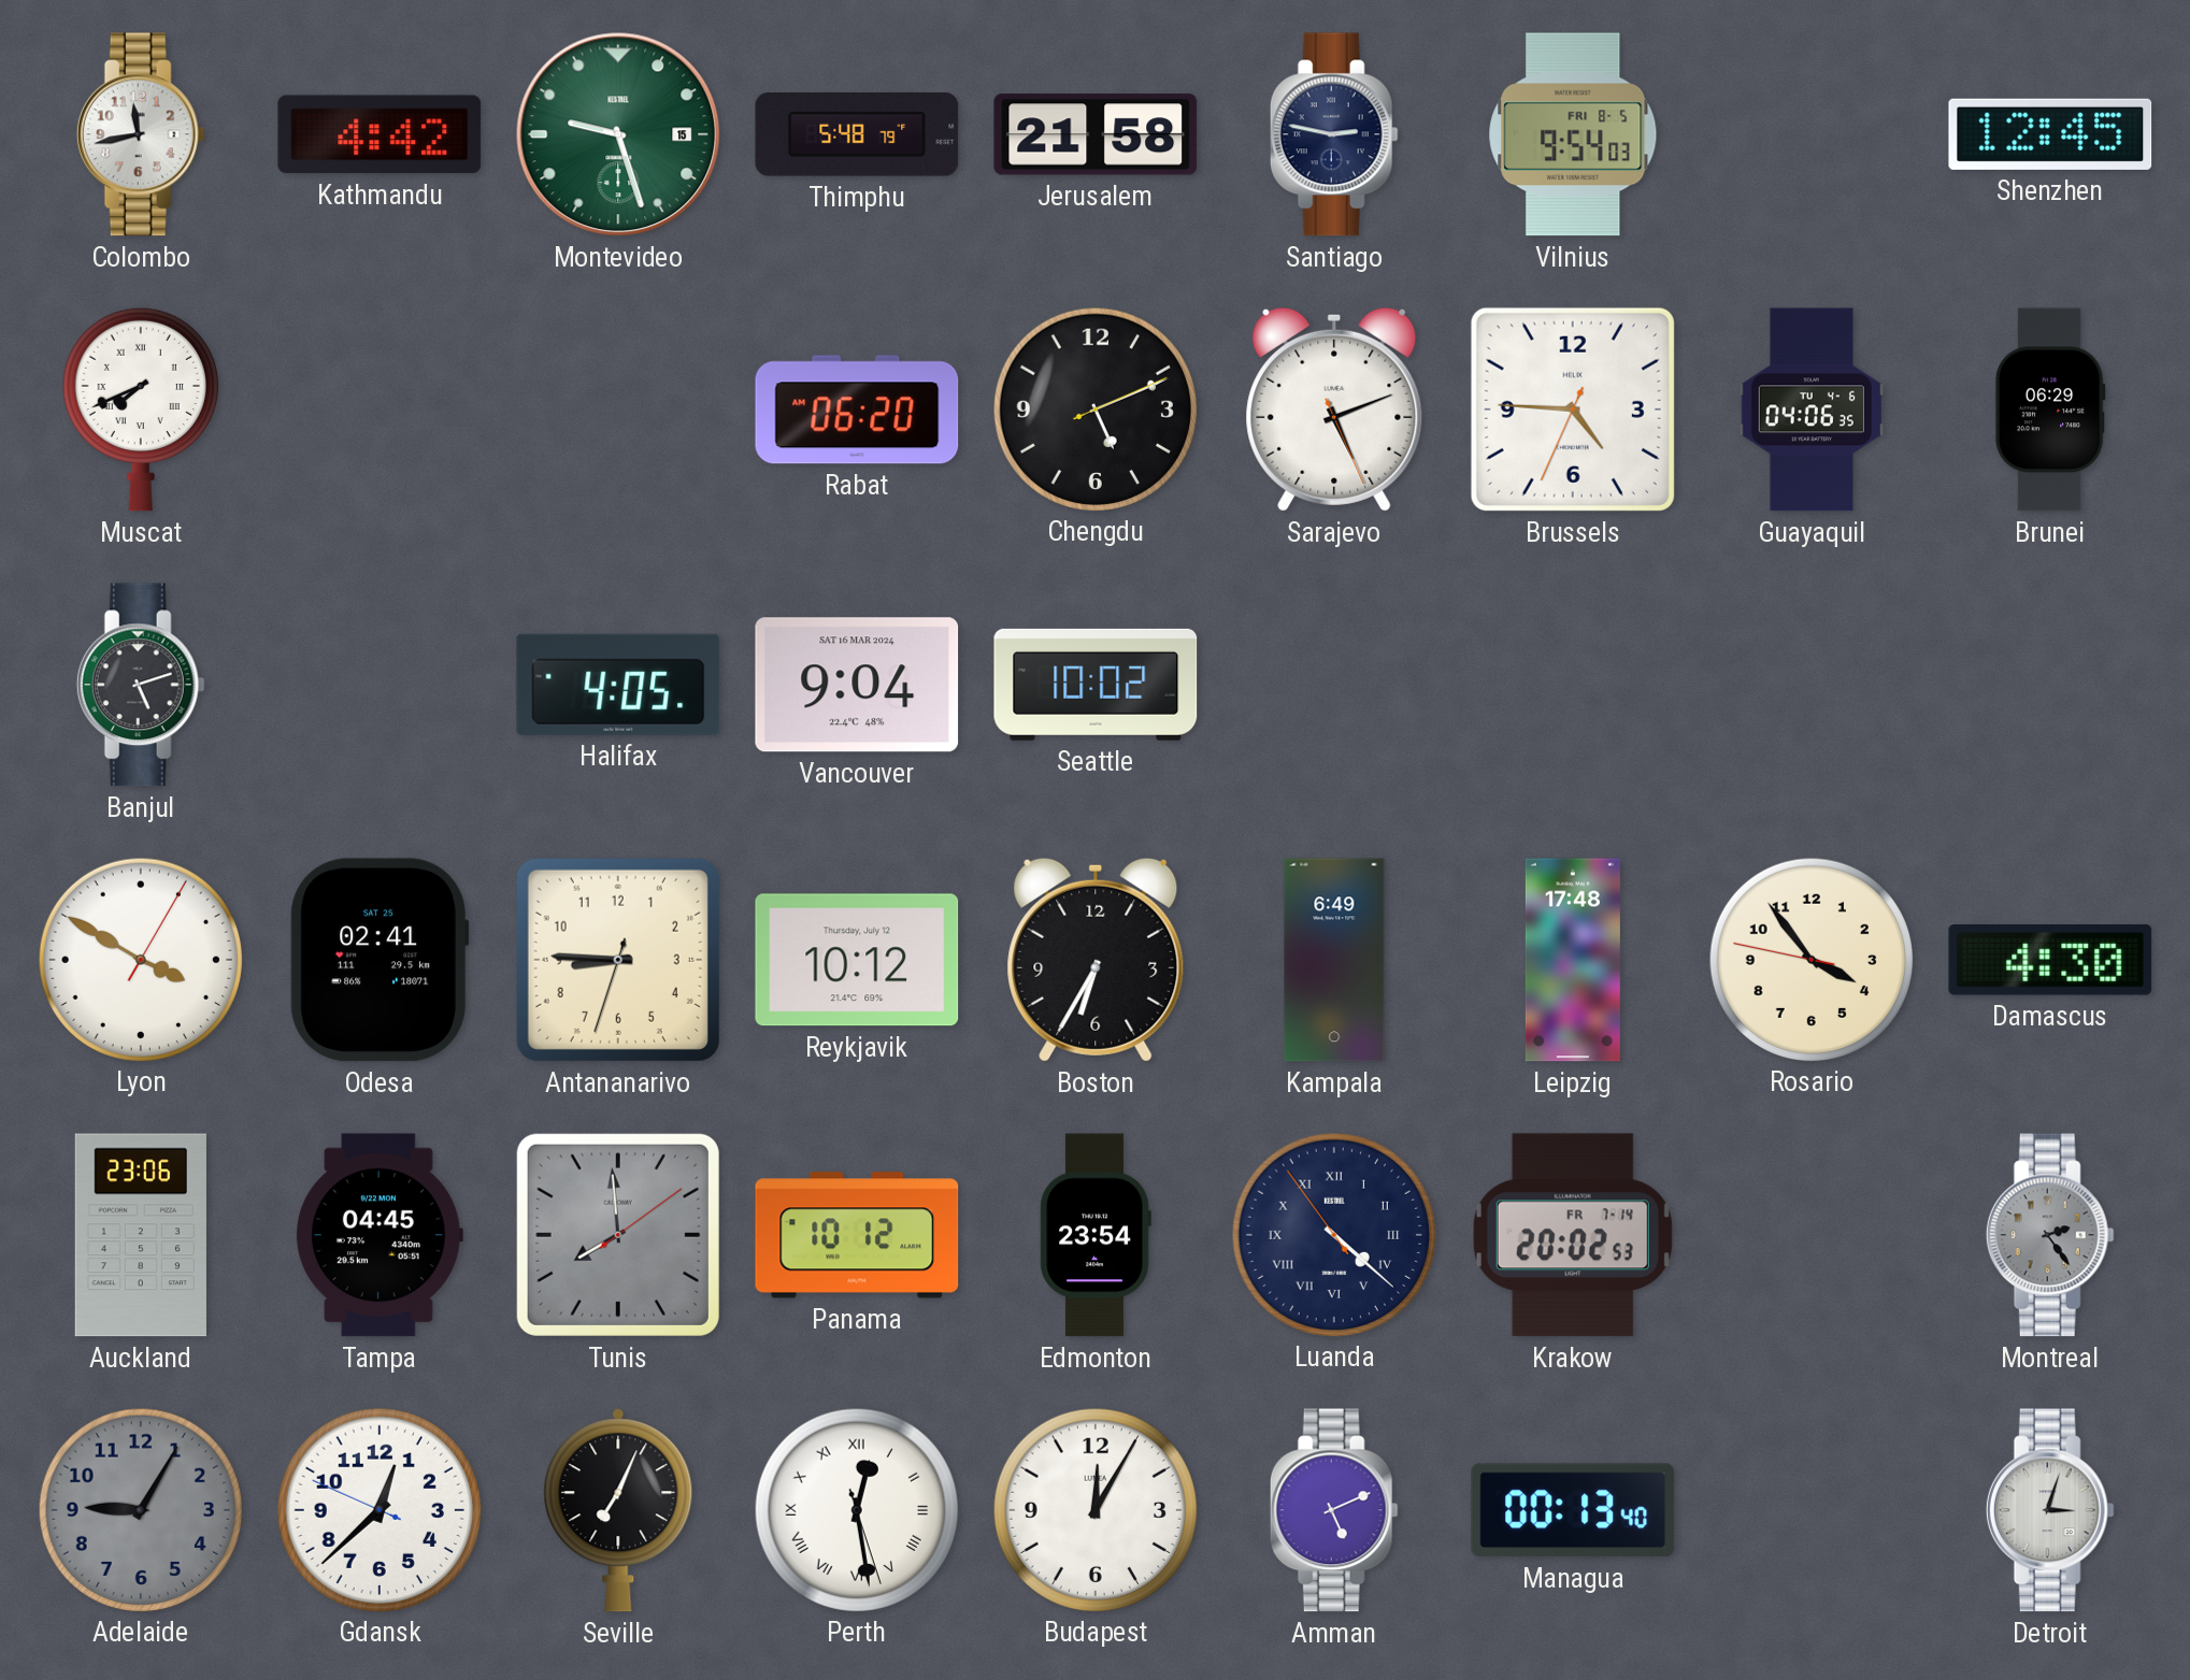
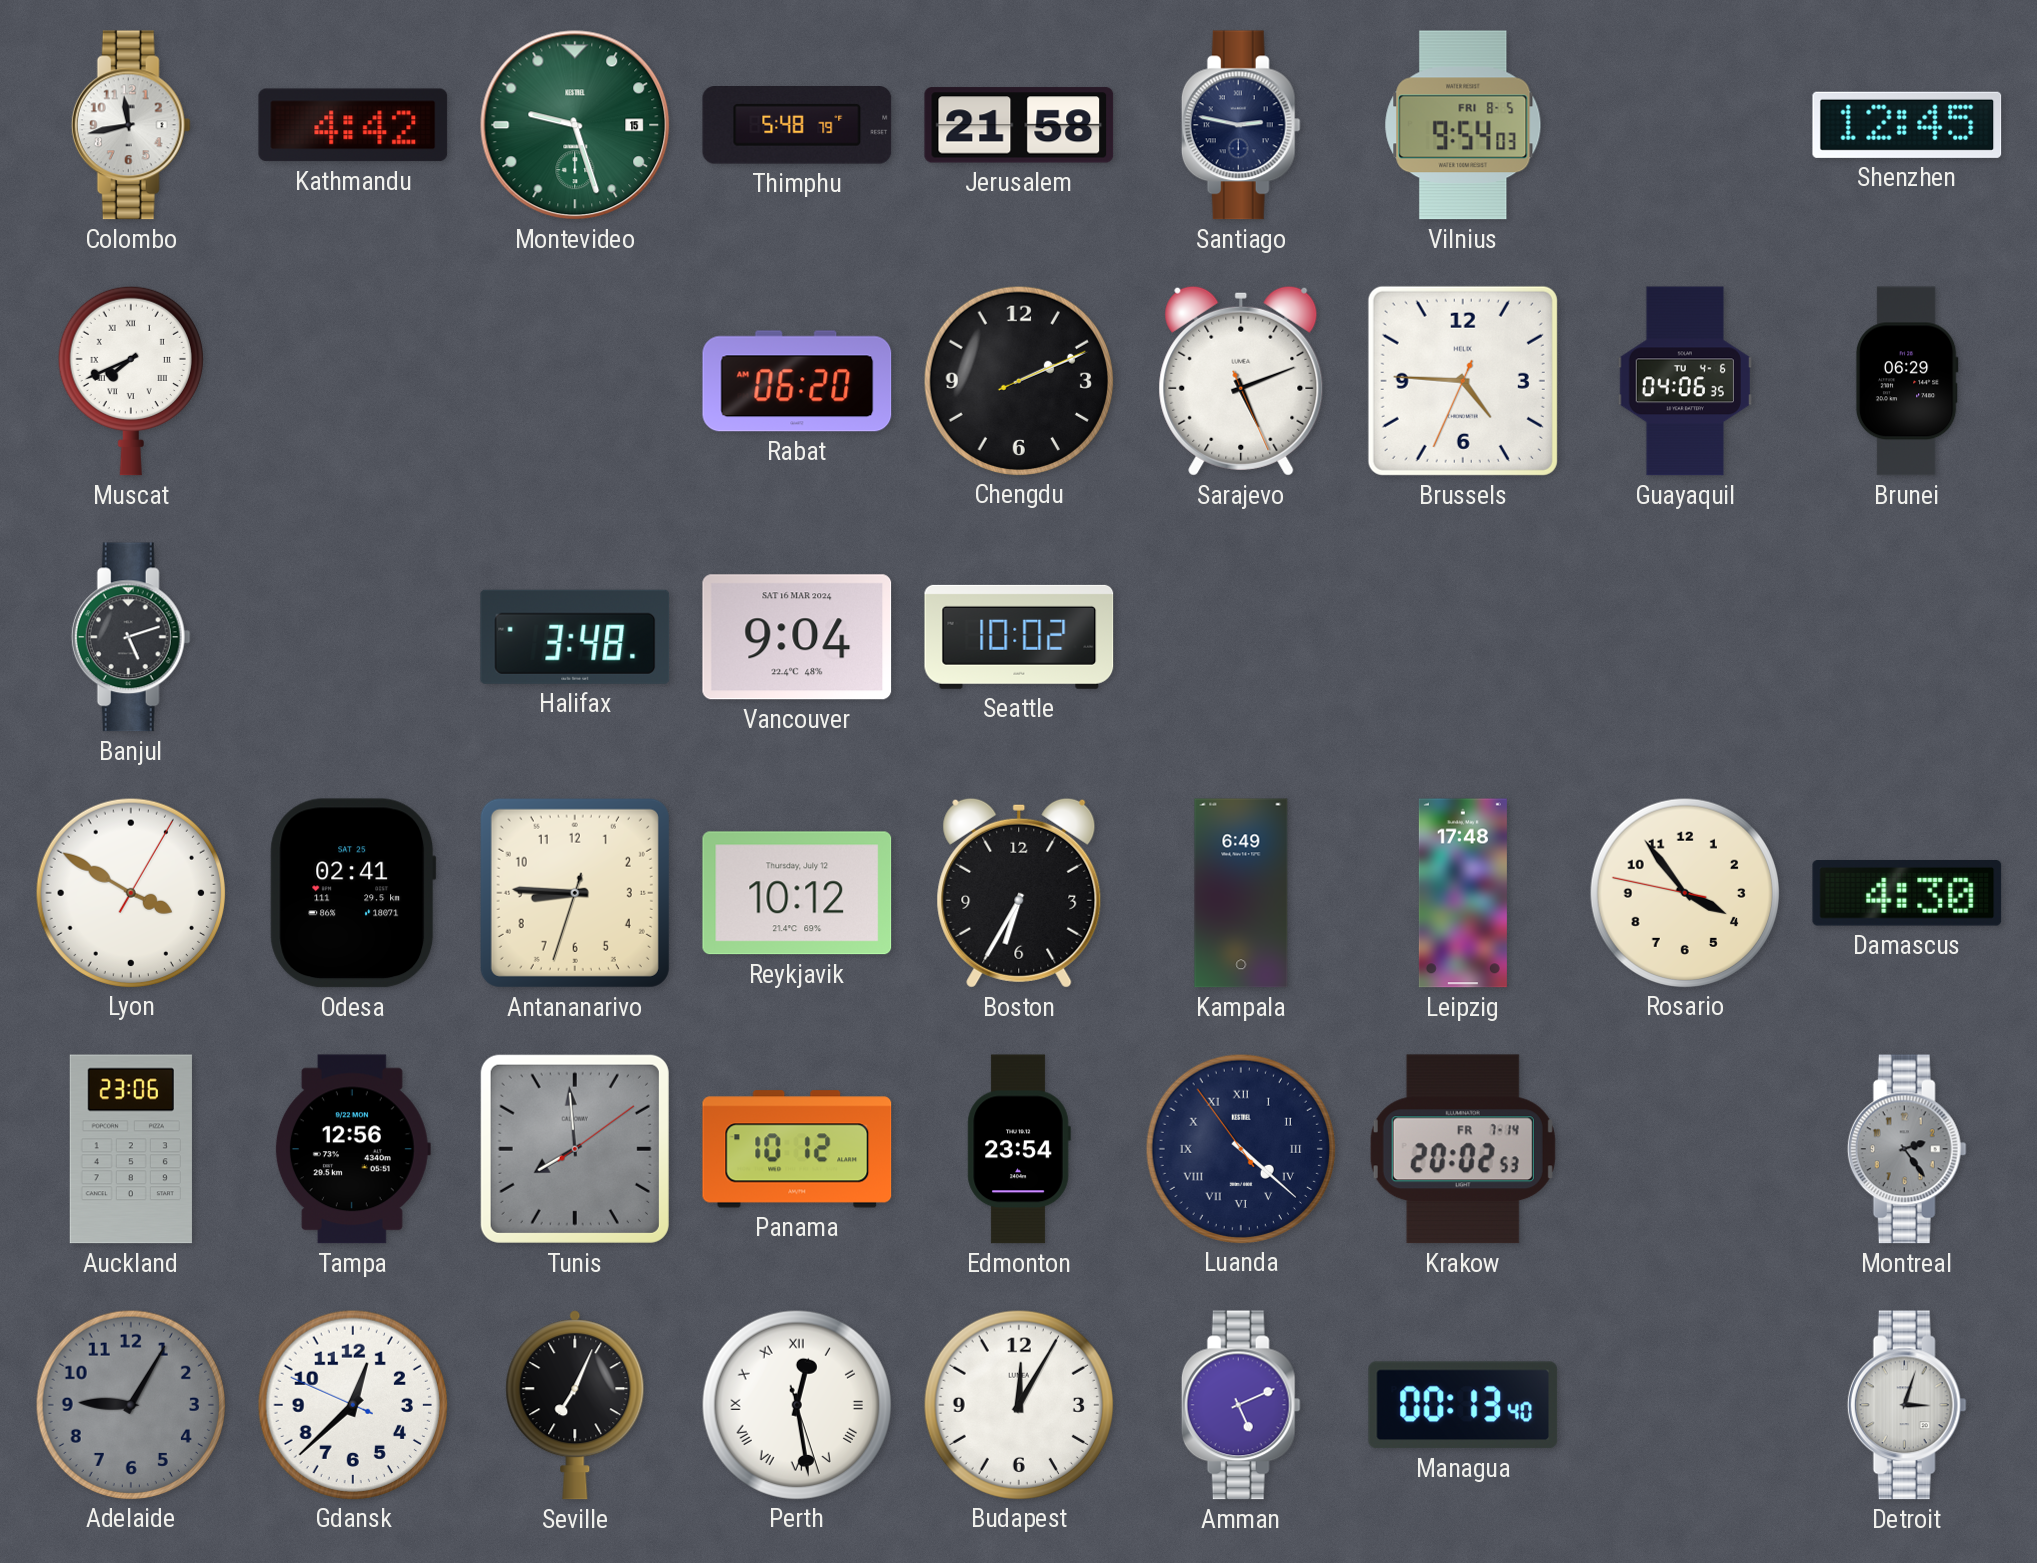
Chengdu: 5:11 -> 2:11
Halifax: 4:05 -> 3:48
Tampa: 04:45 -> 12:56
